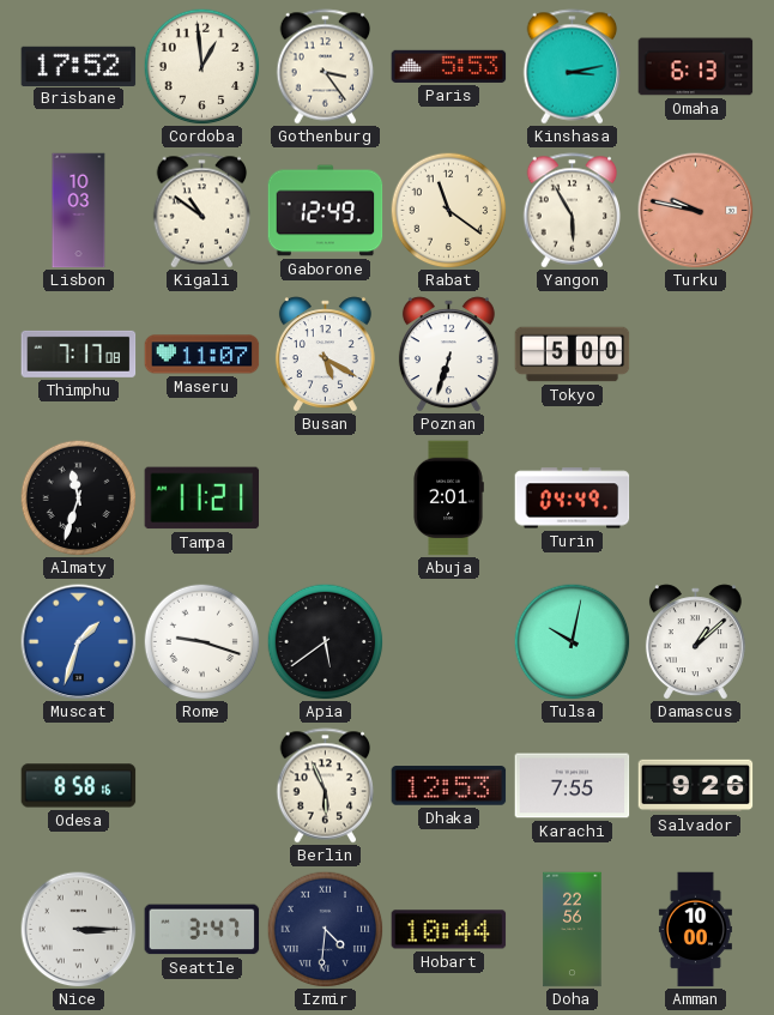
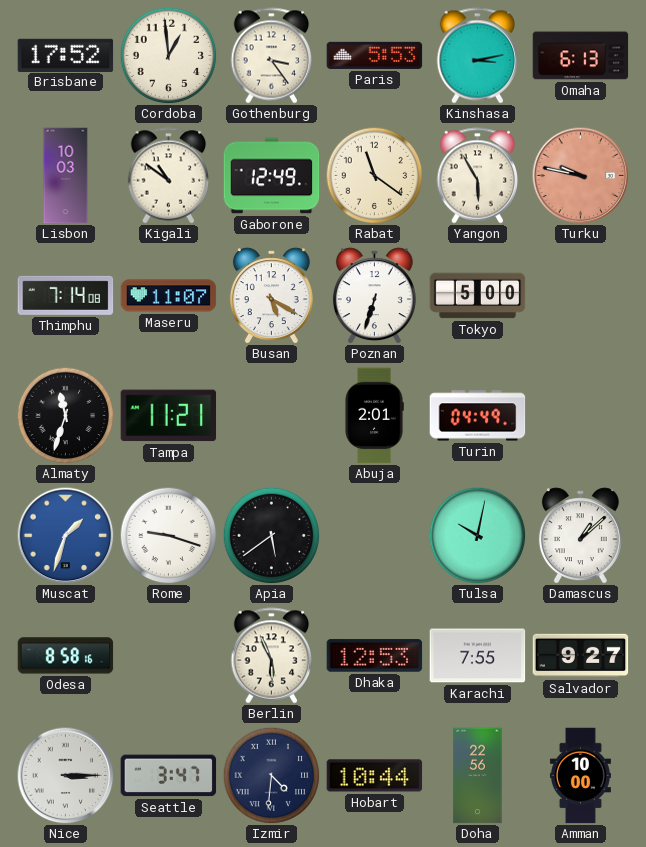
Thimphu: 7:17 -> 7:14
Salvador: 9:26 -> 9:27
